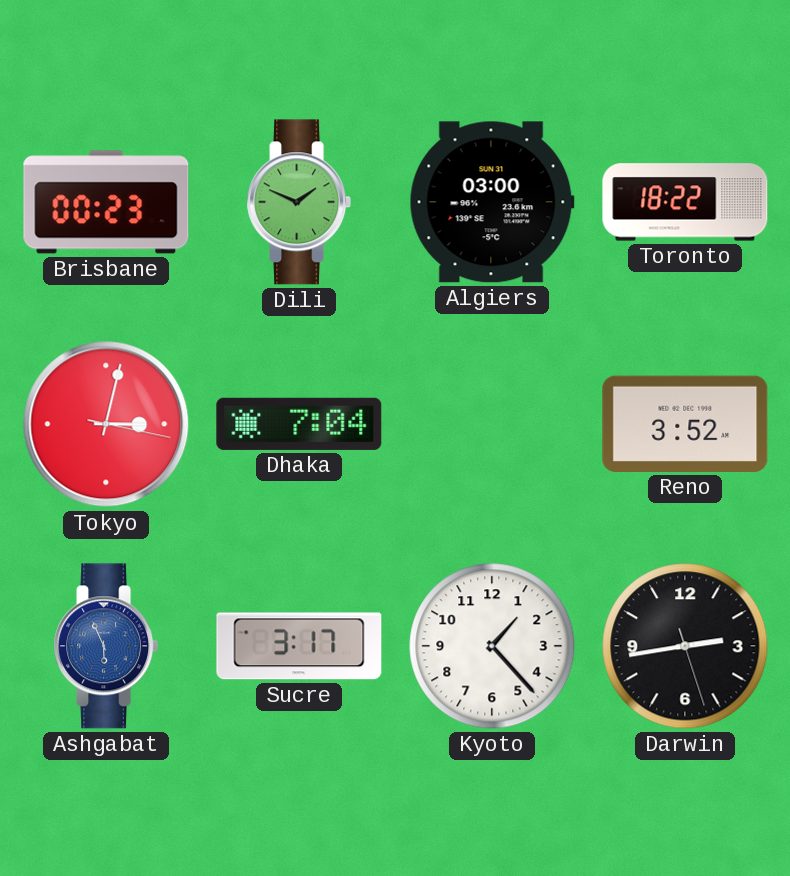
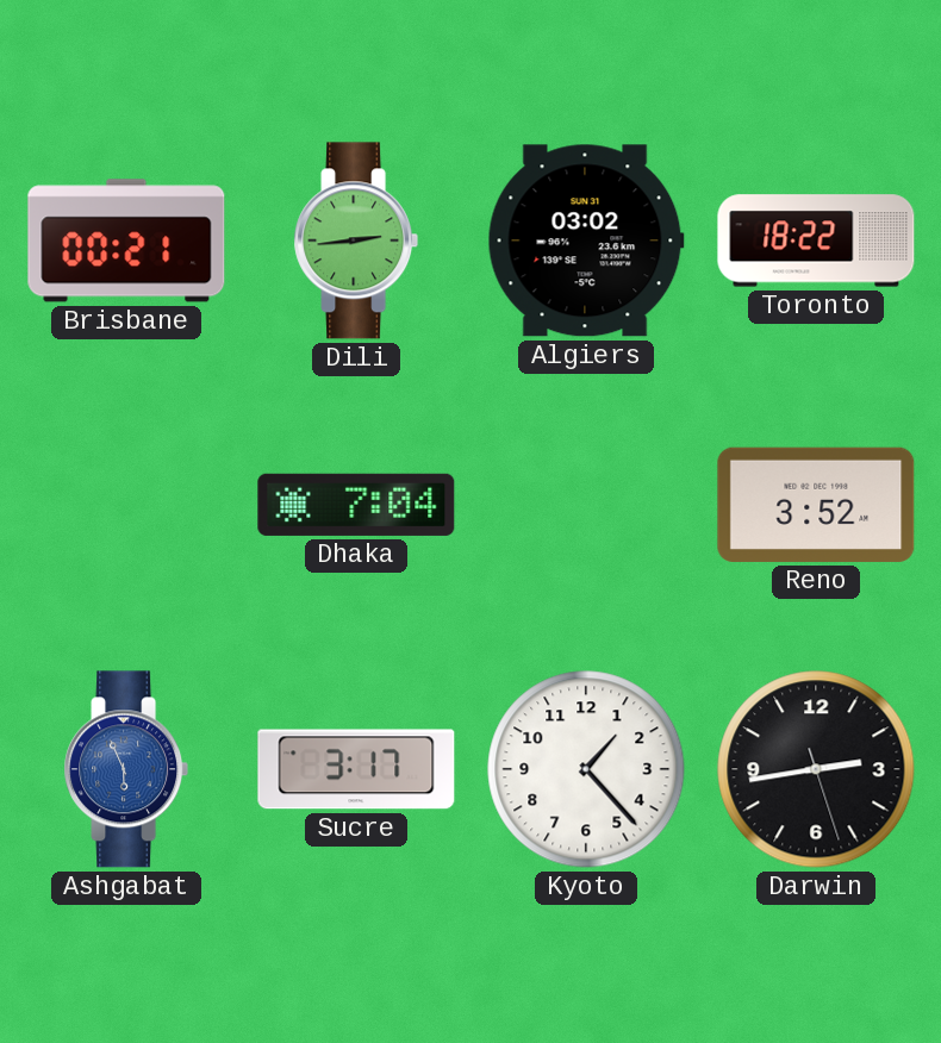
Brisbane: 00:23 -> 00:21
Dili: 1:49 -> 2:44
Algiers: 03:00 -> 03:02
Tokyo: 3:02 -> none
